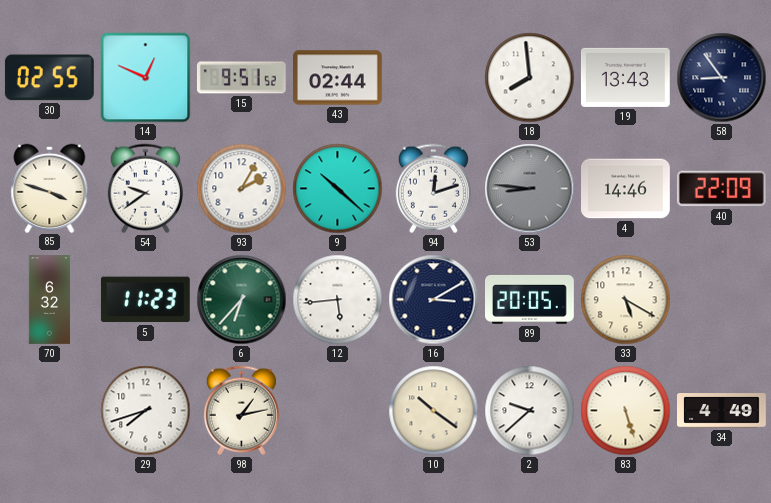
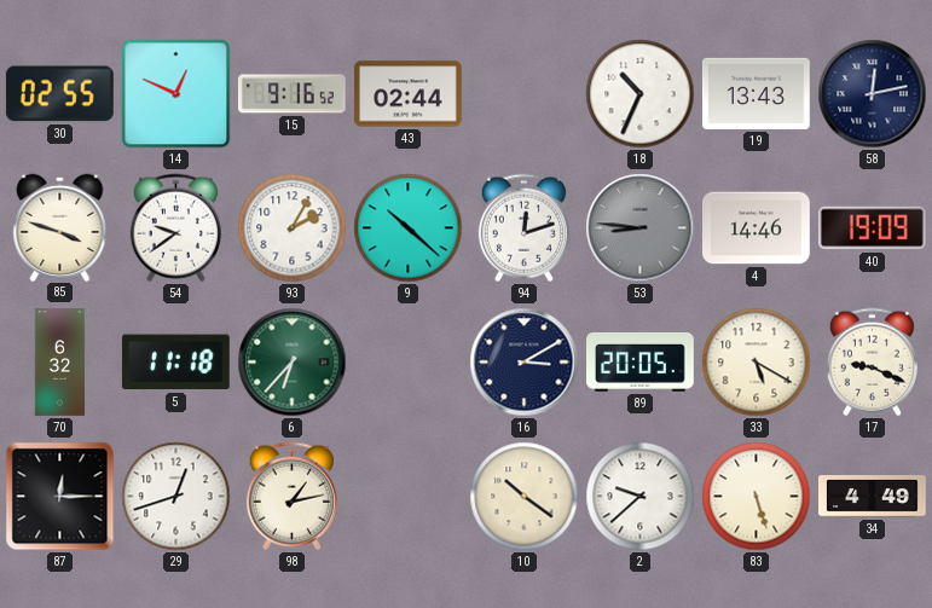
15: 9:51 -> 9:16
18: 7:59 -> 10:34
58: 8:54 -> 12:13
40: 22:09 -> 19:09
5: 11:23 -> 11:18
12: 5:44 -> none
17: none -> 9:19
87: none -> 12:15
29: 7:42 -> 12:42
